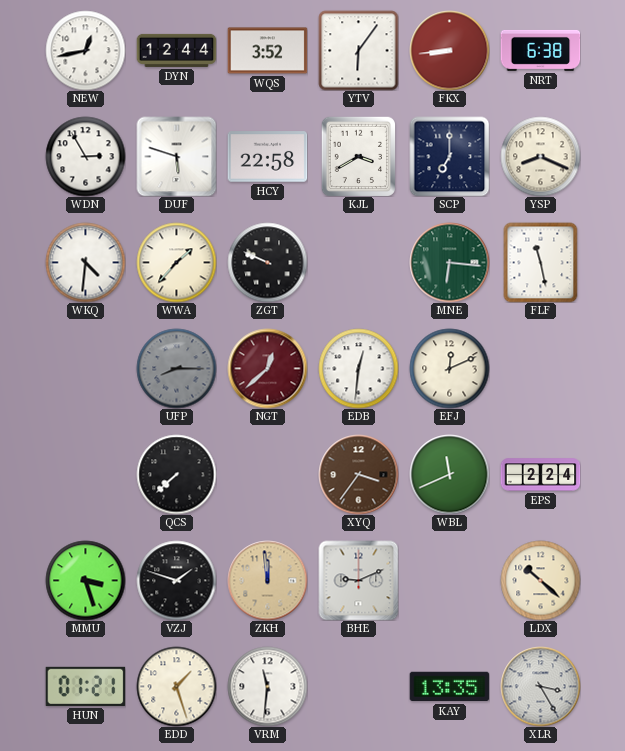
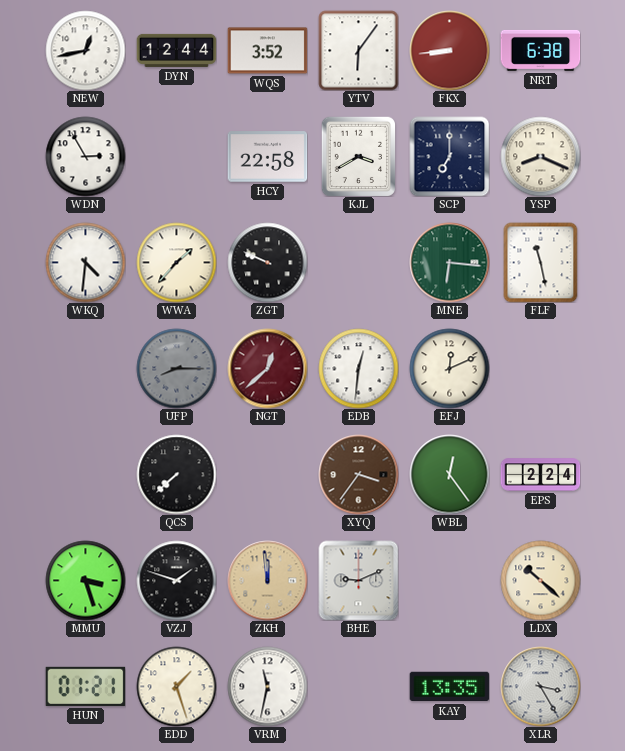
DUF: 5:48 -> none
WBL: 11:41 -> 12:24
VRM: 11:31 -> 11:32
